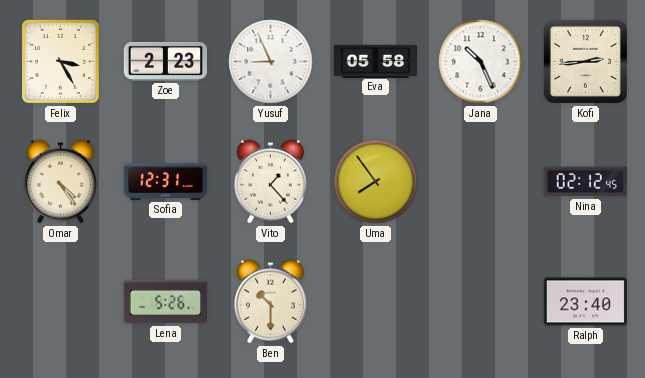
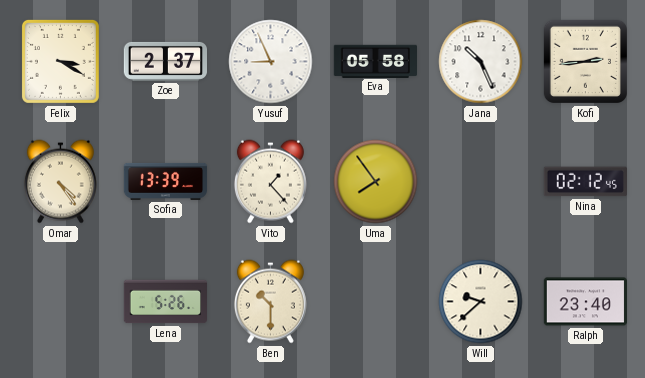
Felix: 3:25 -> 3:20
Zoe: 2:23 -> 2:37
Sofia: 12:31 -> 13:39
Will: none -> 9:38
